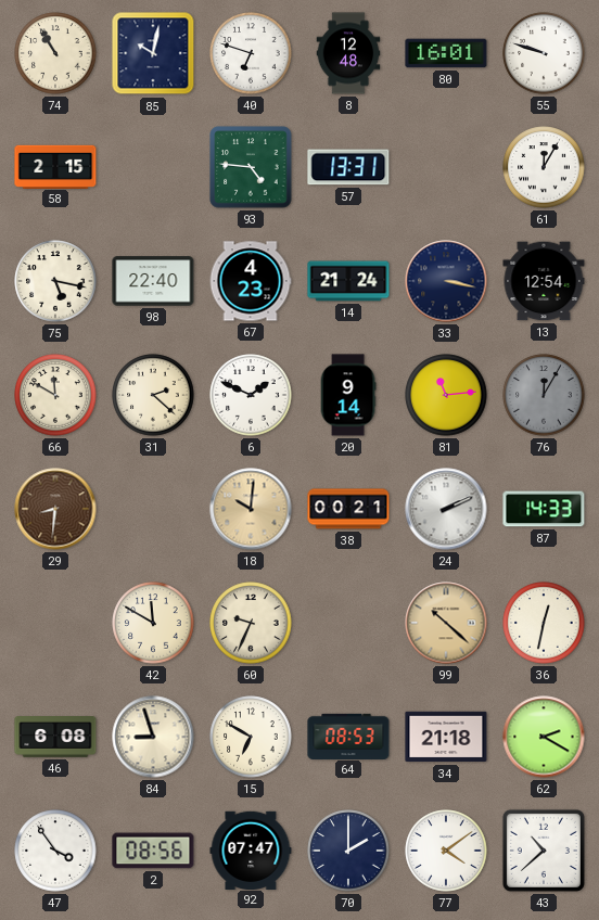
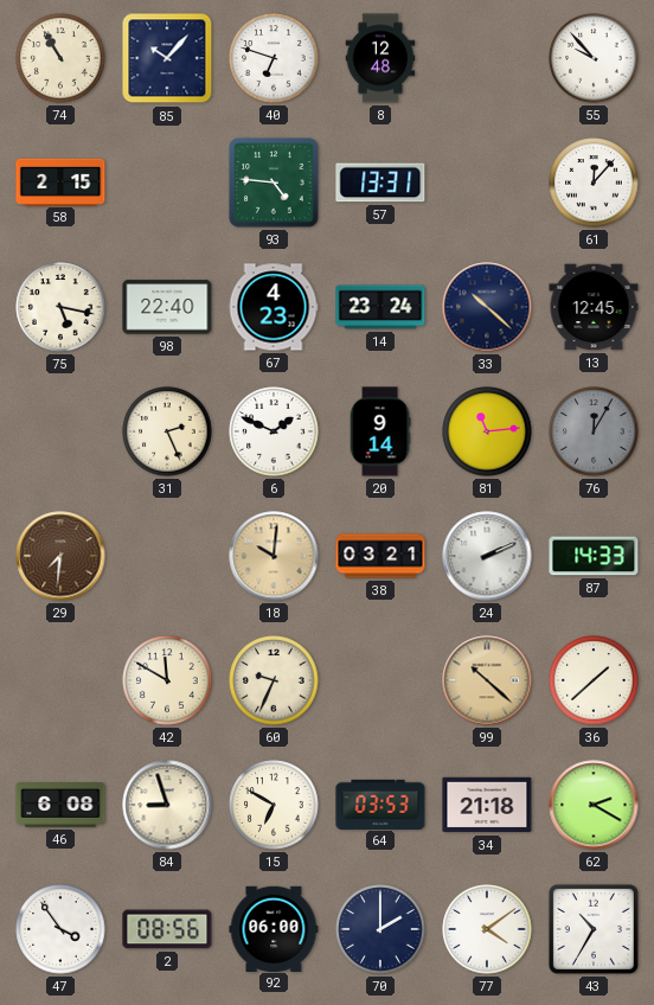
85: 10:02 -> 10:07
80: 16:01 -> none
55: 9:48 -> 9:53
61: 12:05 -> 12:07
14: 21:24 -> 23:24
33: 3:17 -> 10:22
13: 12:54 -> 12:45
66: 11:50 -> none
31: 2:22 -> 2:26
29: 8:31 -> 7:31
38: 00:21 -> 03:21
36: 12:32 -> 1:38
64: 08:53 -> 03:53
92: 07:47 -> 06:00
43: 10:38 -> 10:35
